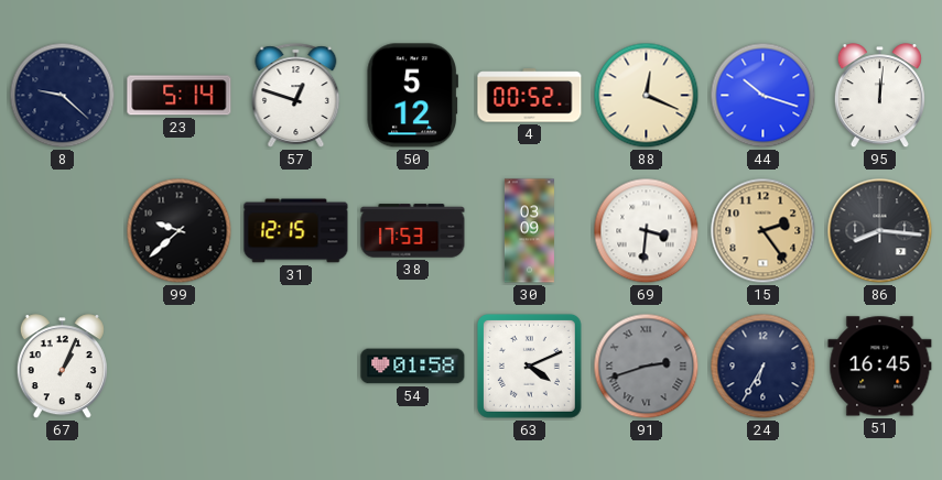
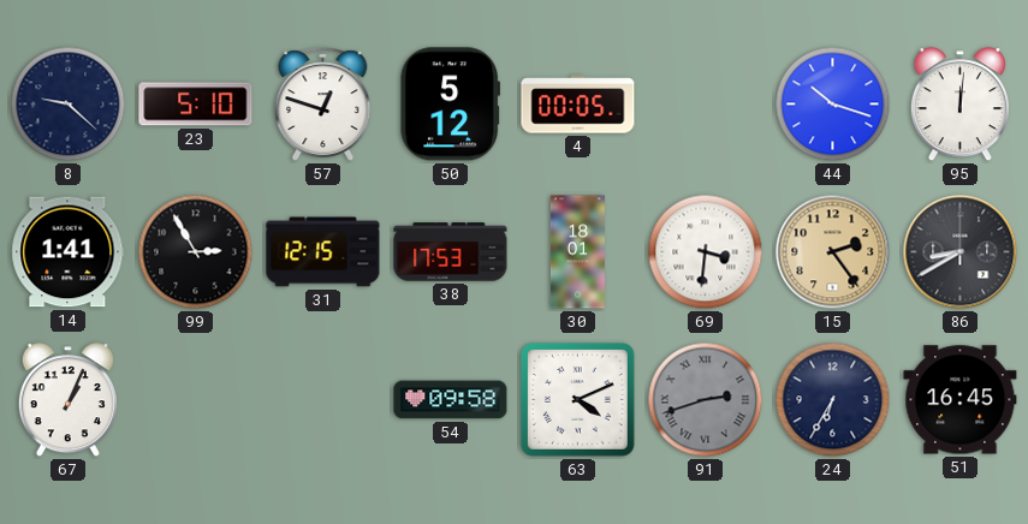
23: 5:14 -> 5:10
4: 00:52 -> 00:05
88: 12:19 -> none
14: none -> 1:41
99: 9:38 -> 2:55
30: 03:09 -> 18:01
86: 8:16 -> 8:40
54: 01:58 -> 09:58
